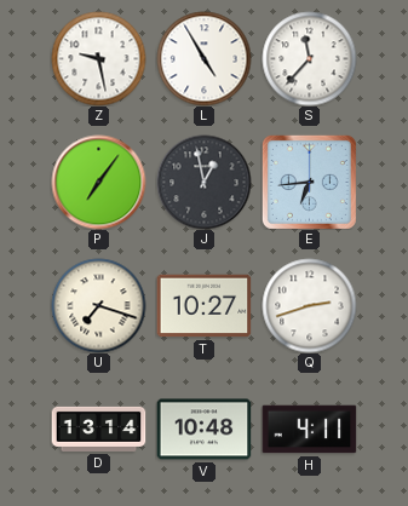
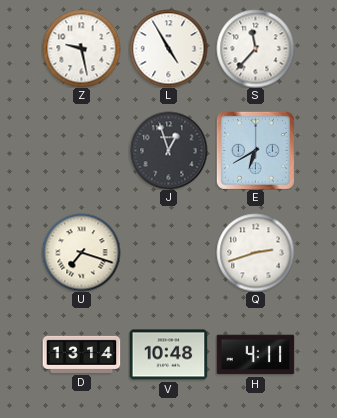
P: 7:06 -> none
J: 12:58 -> 12:57
E: 6:44 -> 6:40
T: 10:27 -> none
